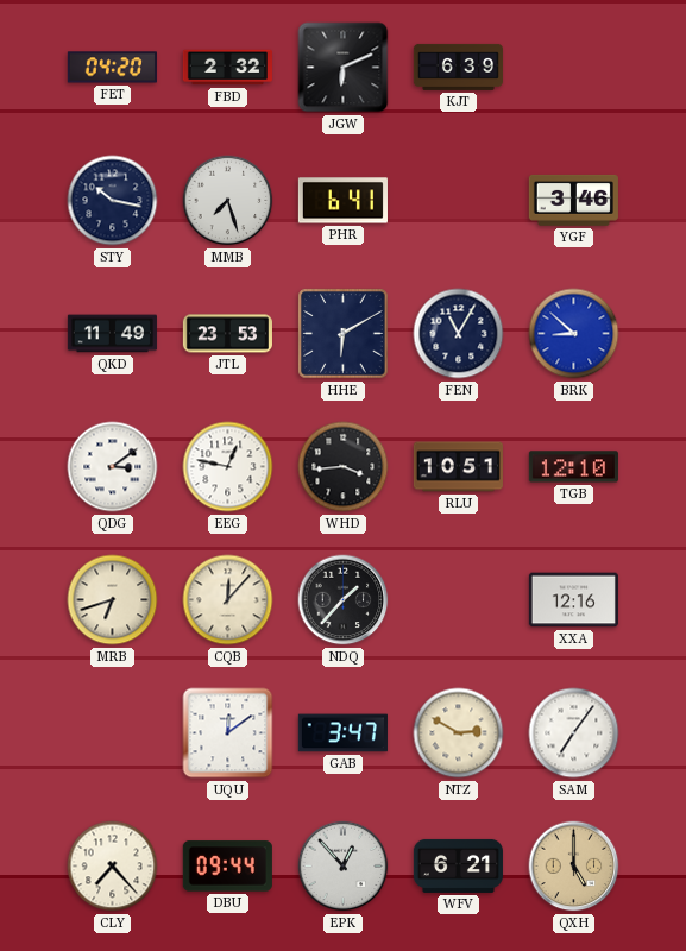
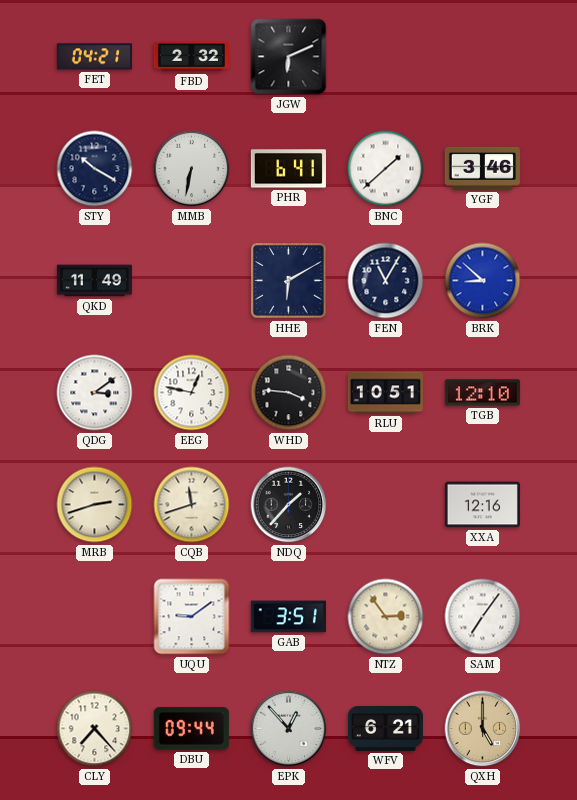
FET: 04:20 -> 04:21
KJT: 6:39 -> none
STY: 10:17 -> 10:20
MMB: 7:27 -> 6:32
BNC: none -> 1:38
JTL: 23:53 -> none
WHD: 3:44 -> 3:46
MRB: 6:42 -> 2:42
CQB: 12:07 -> 11:42
UQU: 12:09 -> 9:09
GAB: 3:47 -> 3:51
NTZ: 2:50 -> 2:54
